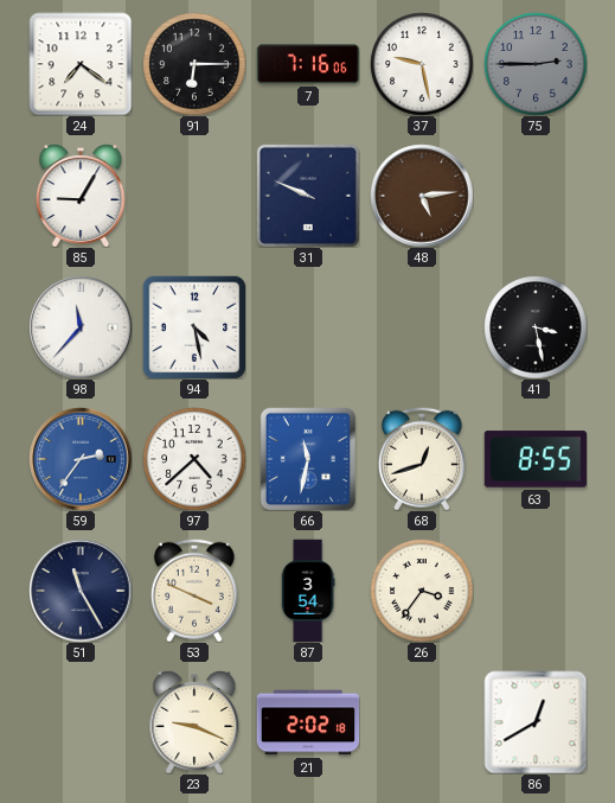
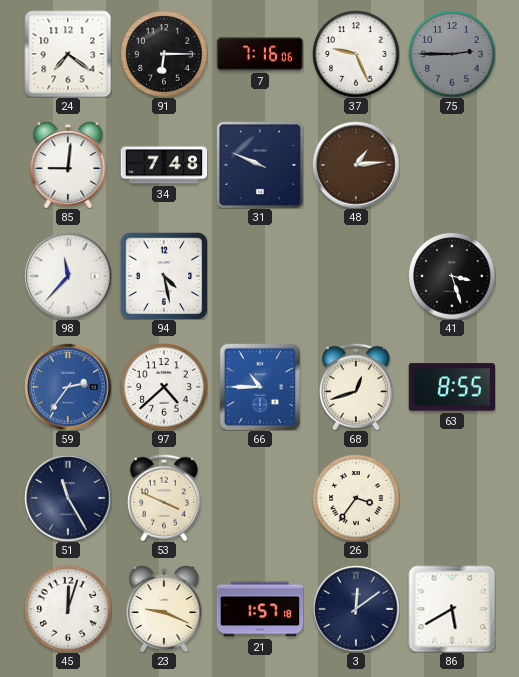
37: 9:28 -> 9:26
85: 9:05 -> 9:01
34: none -> 7:48
48: 5:14 -> 1:14
41: 3:28 -> 3:27
66: 11:32 -> 10:45
87: 3:54 -> none
45: none -> 12:03
21: 2:02 -> 1:57
3: none -> 12:09
86: 12:40 -> 5:40
